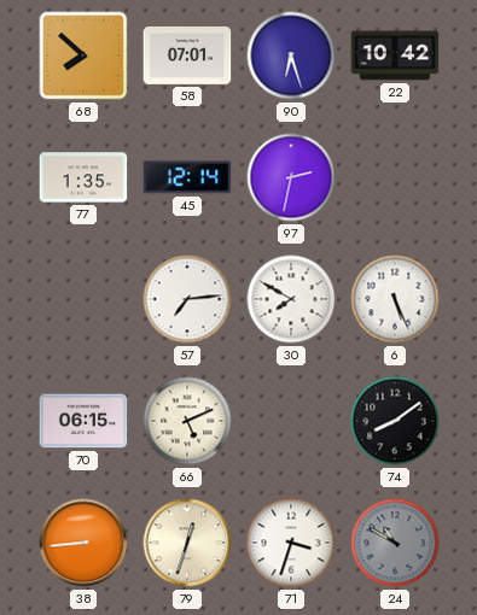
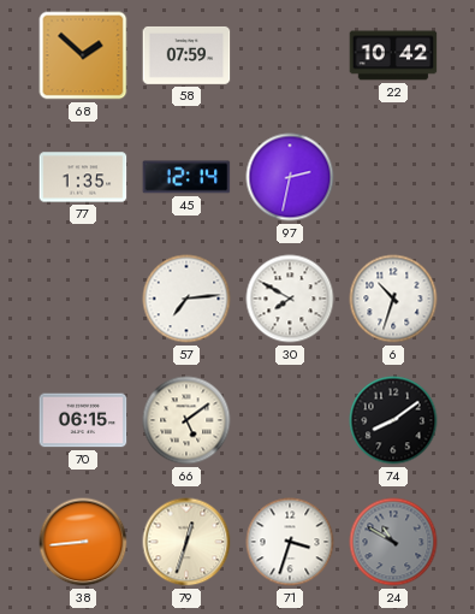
68: 7:52 -> 1:52
58: 07:01 -> 07:59
90: 6:27 -> none
6: 5:26 -> 10:33
66: 5:11 -> 5:09
